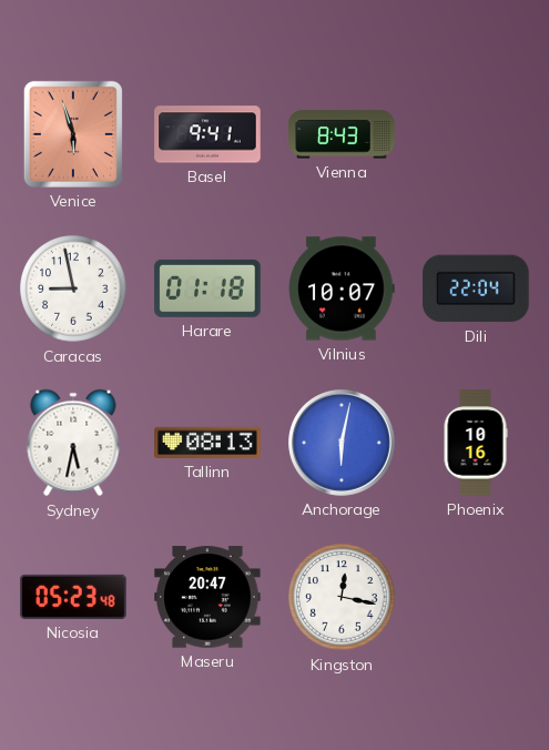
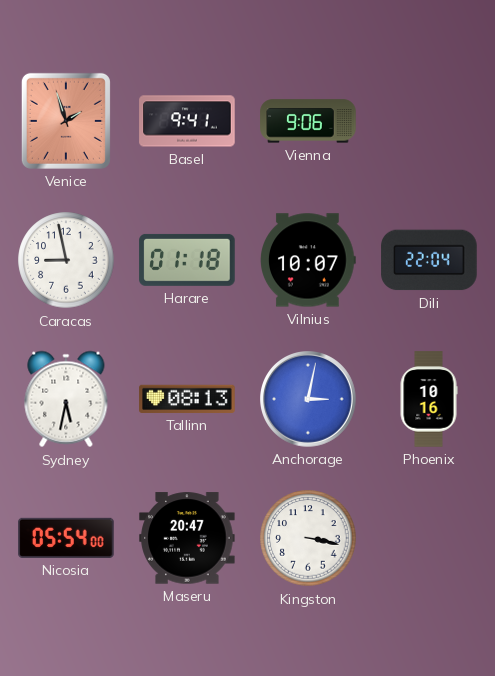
Venice: 5:57 -> 1:57
Vienna: 8:43 -> 9:06
Anchorage: 6:02 -> 3:02
Nicosia: 05:23 -> 05:54
Kingston: 12:17 -> 3:17
